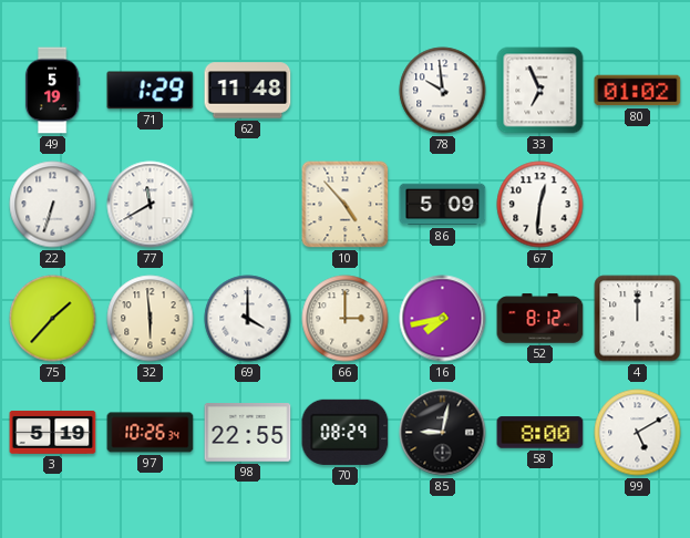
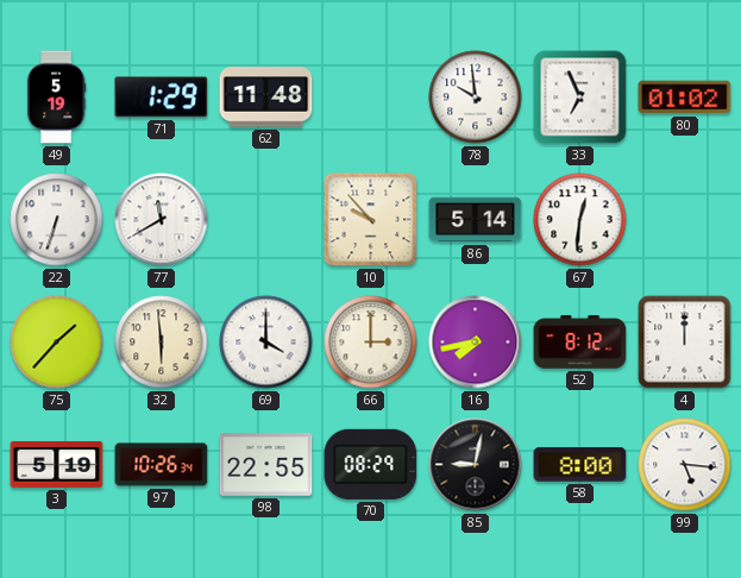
10: 4:53 -> 9:53
86: 5:09 -> 5:14
99: 5:10 -> 5:16
